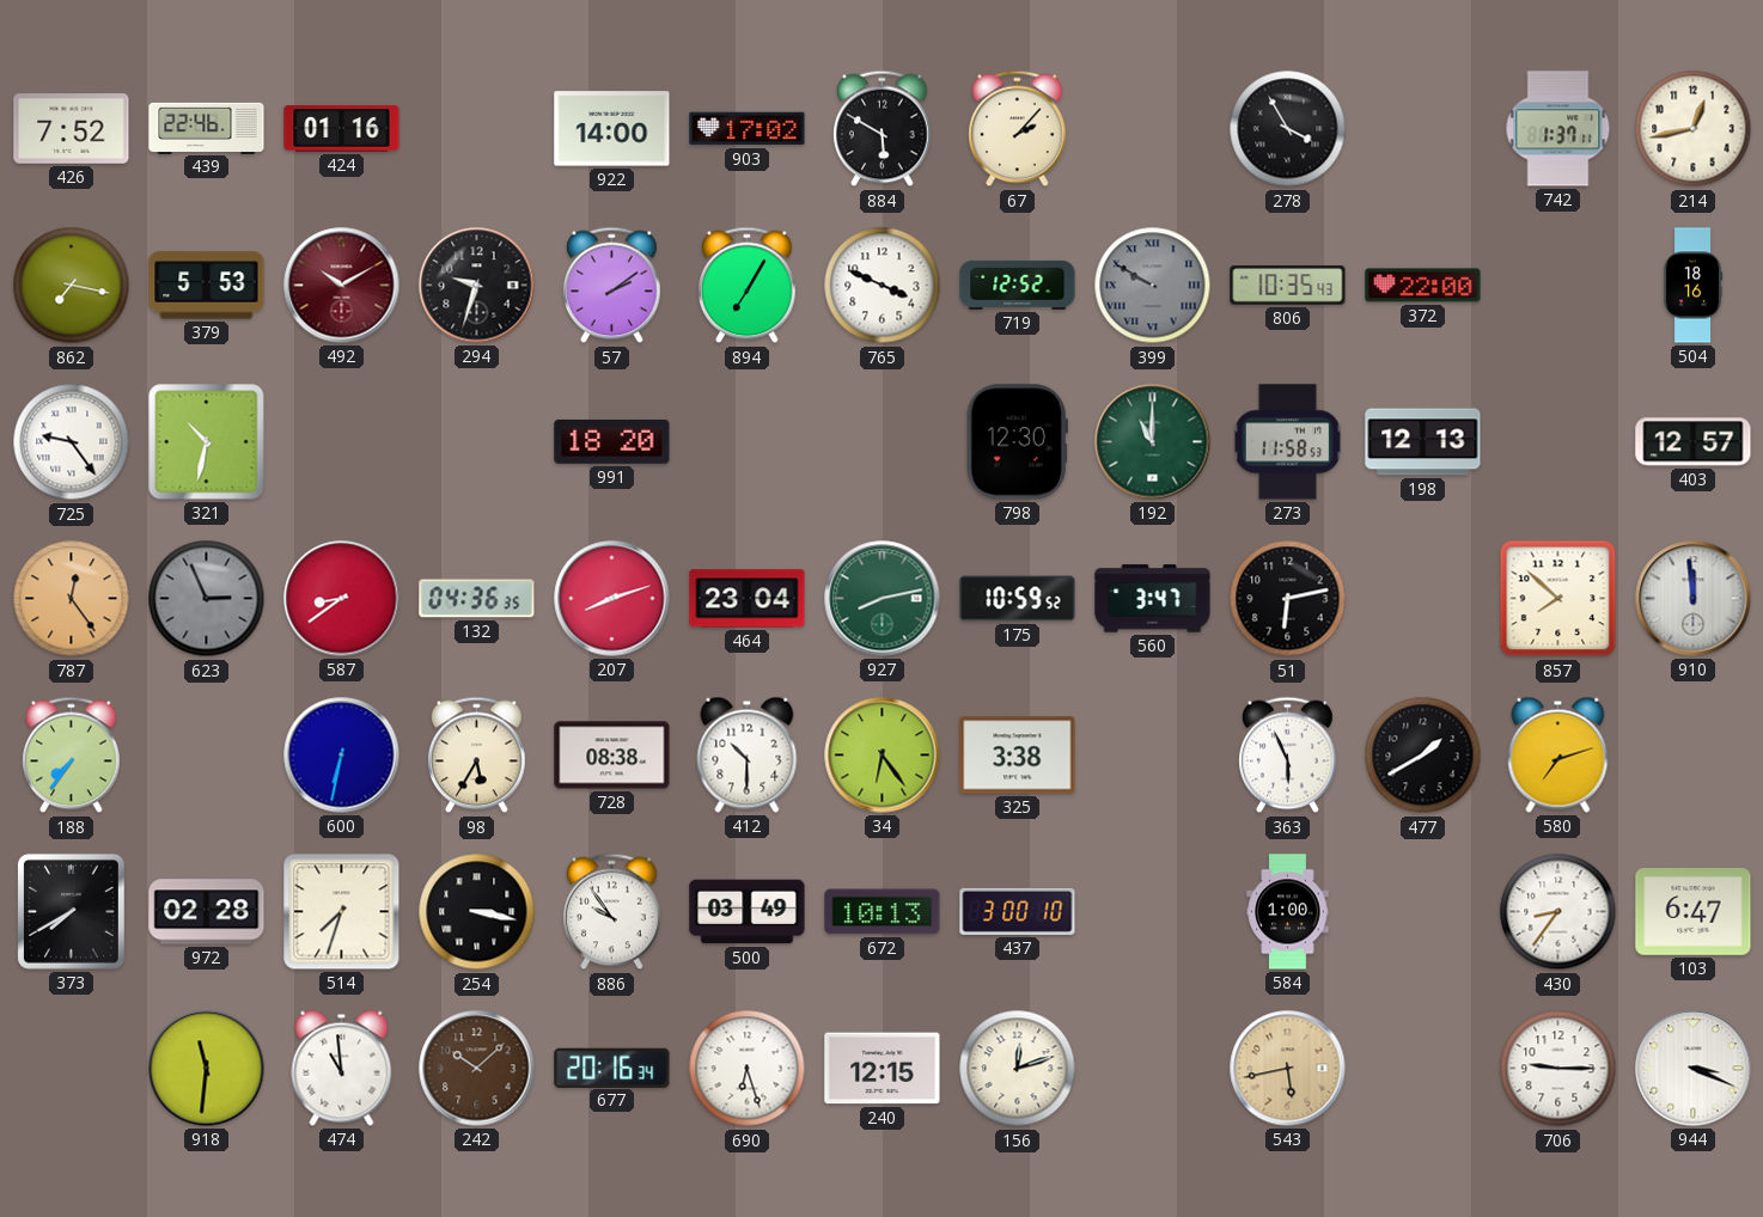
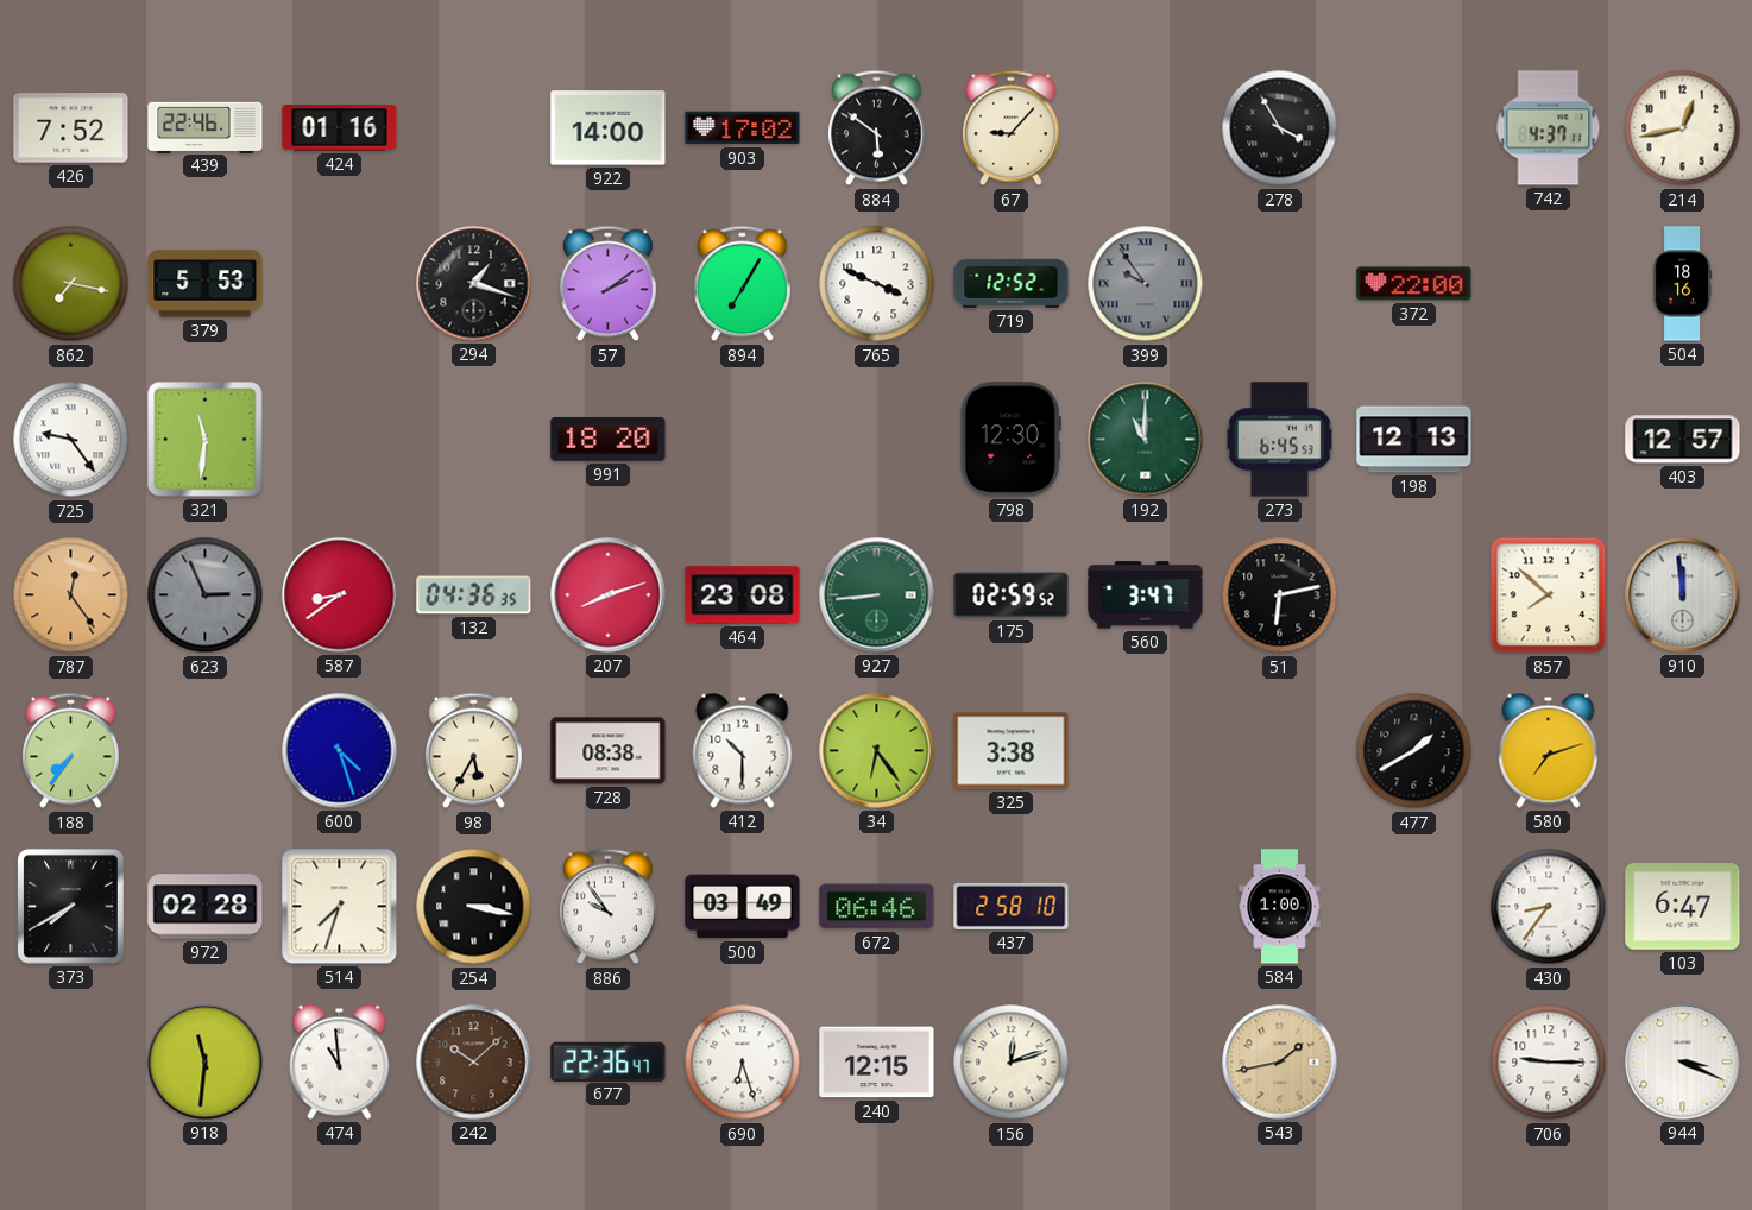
884: 5:50 -> 5:51
67: 2:07 -> 9:07
742: 1:37 -> 4:37
492: 10:10 -> none
294: 9:33 -> 1:18
399: 9:50 -> 9:54
806: 10:35 -> none
321: 10:32 -> 11:31
273: 11:58 -> 6:45
464: 23:04 -> 23:08
927: 8:13 -> 8:44
175: 10:59 -> 02:59
600: 6:32 -> 4:27
363: 5:56 -> none
672: 10:13 -> 06:46
437: 3:00 -> 2:58
677: 20:16 -> 22:36
543: 5:43 -> 1:43
